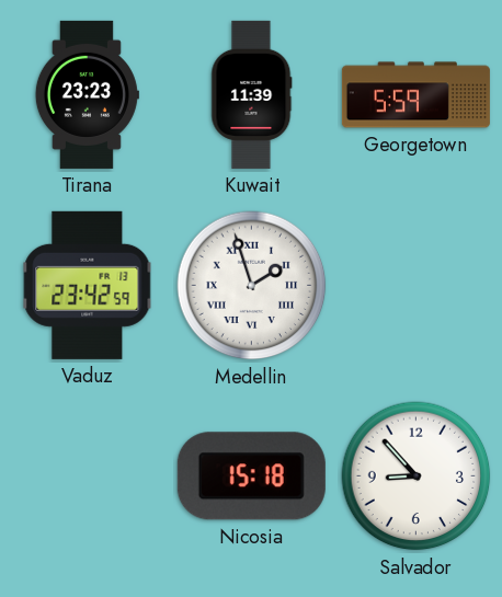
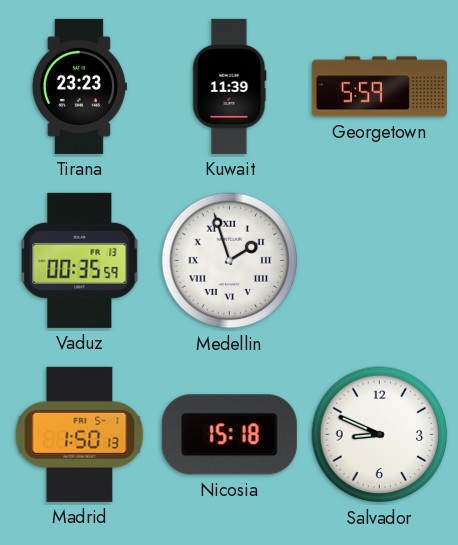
Vaduz: 23:42 -> 00:35
Madrid: none -> 1:50
Salvador: 8:53 -> 8:49
